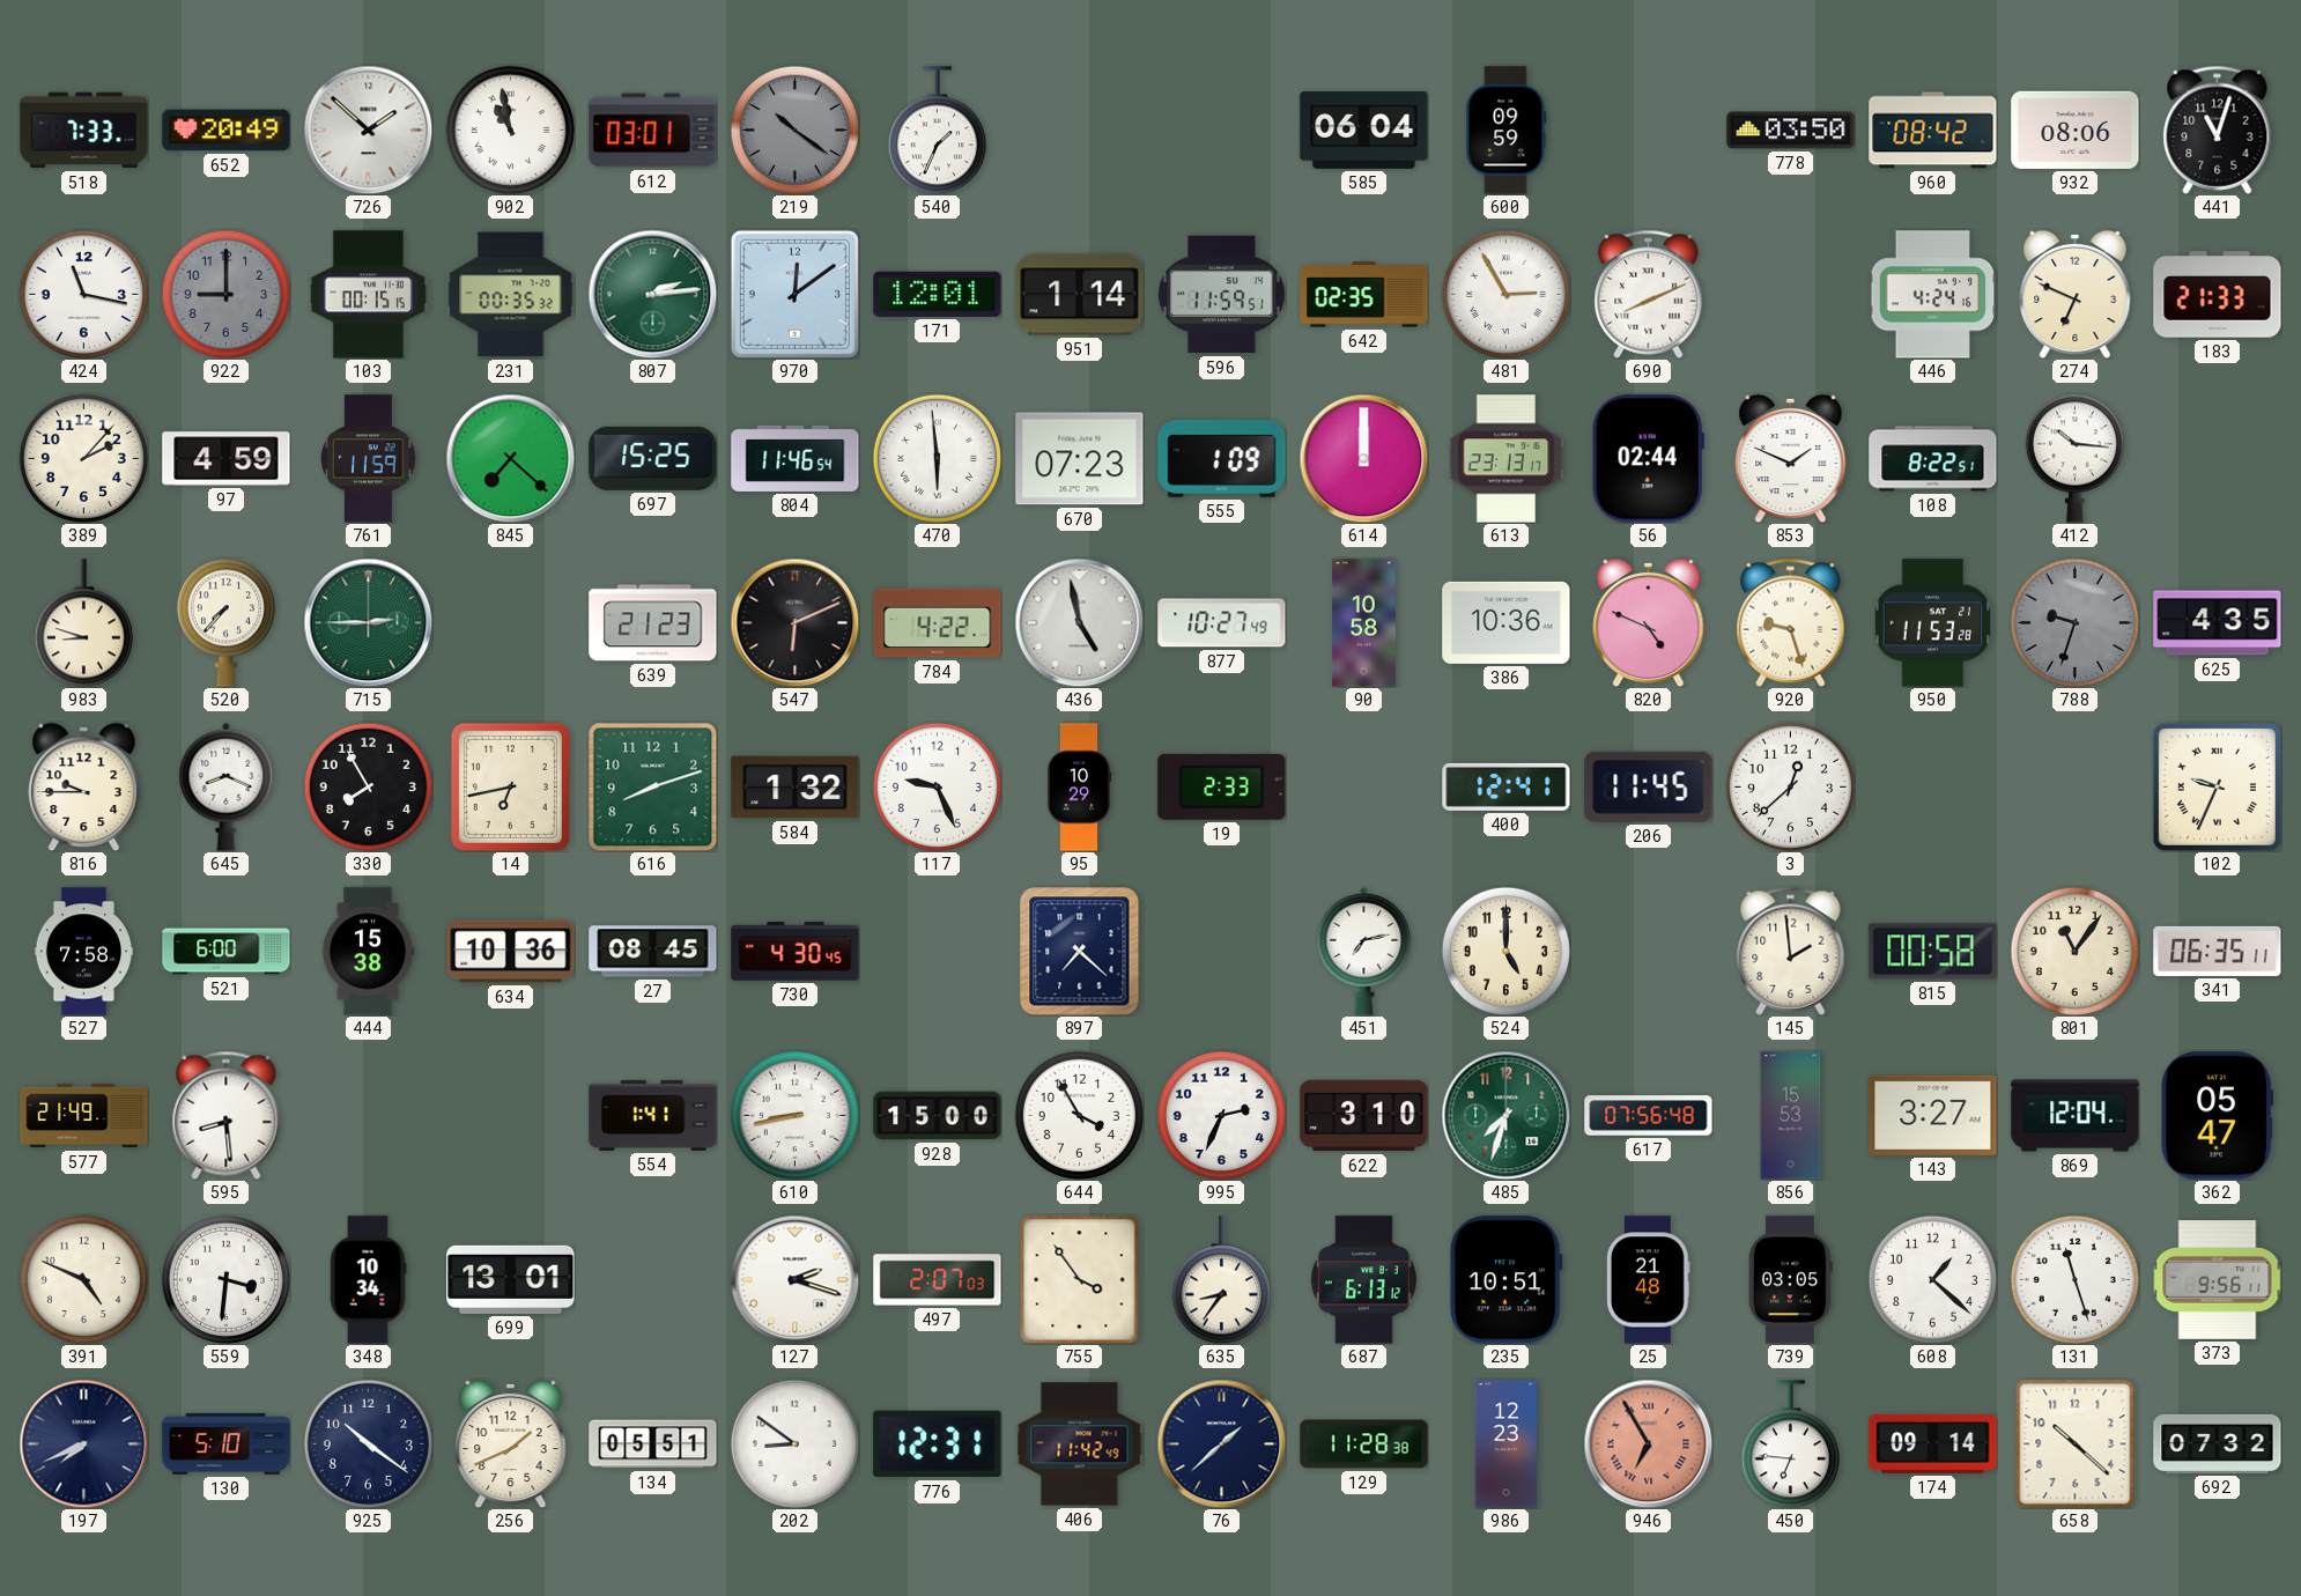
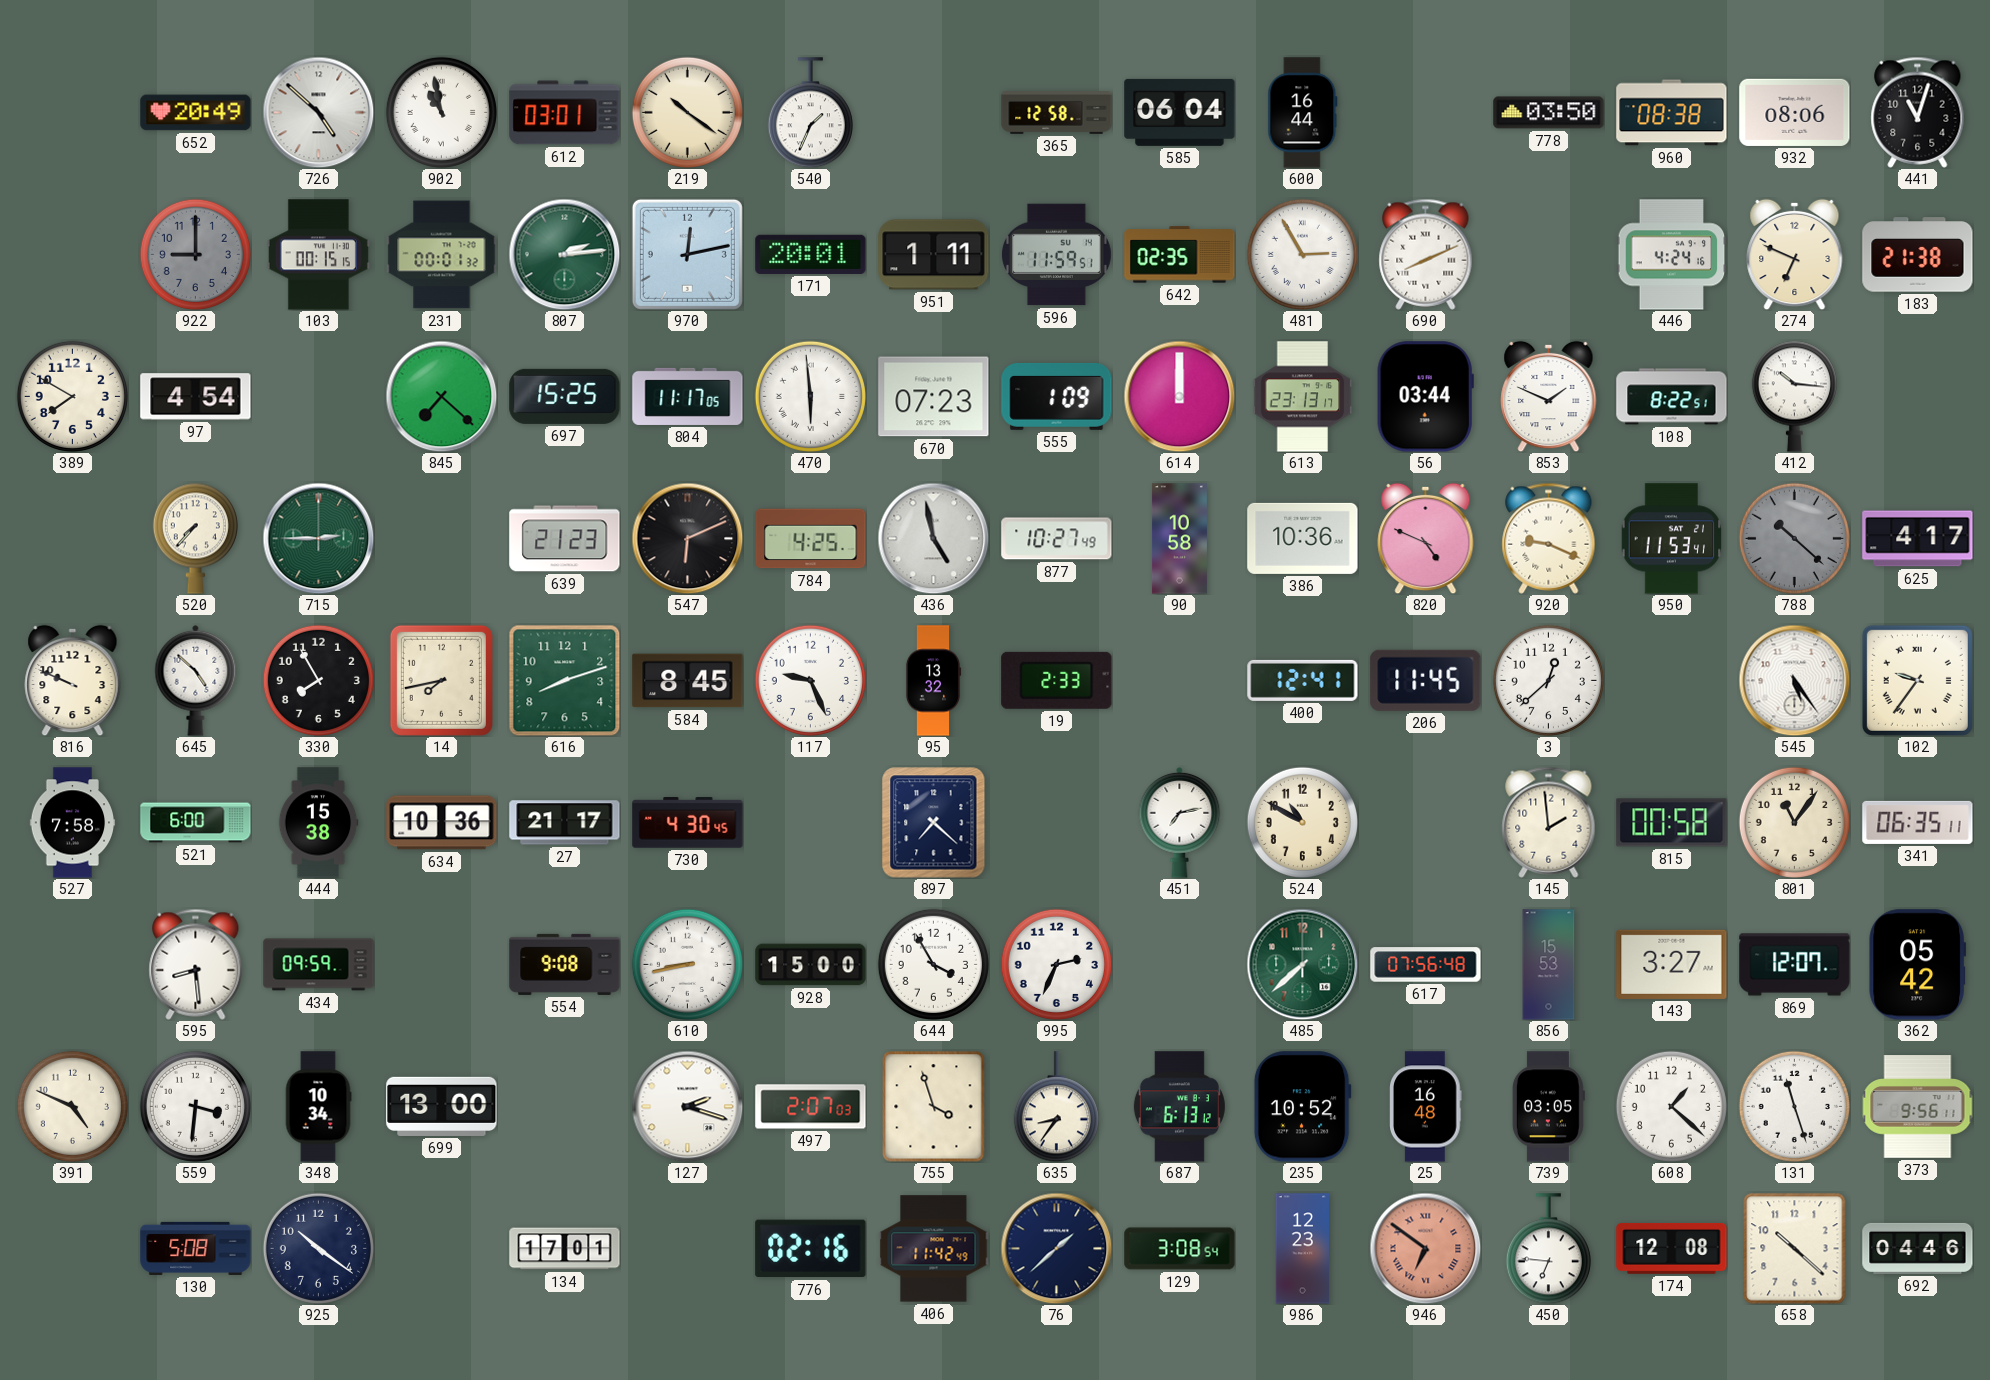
518: 7:33 -> none
726: 1:52 -> 4:52
219 dial: grey -> cream
365: none -> 12:58
600: 09:59 -> 16:44
960: 08:42 -> 08:38
424: 11:17 -> none
231: 00:35 -> 00:01
970: 12:09 -> 12:13
171: 12:01 -> 20:01
951: 1:14 -> 1:11
183: 21:33 -> 21:38
389: 2:07 -> 7:50
97: 4:59 -> 4:54
761: 11:59 -> none
804: 11:46 -> 11:17
56: 02:44 -> 03:44
983: 8:48 -> none
784: 4:22 -> 4:25
920: 9:27 -> 9:19
950: 11:53:28 -> 11:53:41
788: 9:33 -> 10:22
625: 4:35 -> 4:17
816: 9:45 -> 9:49
645: 8:19 -> 4:52
14: 6:43 -> 7:43
584: 1:32 -> 8:45
95: 10:29 -> 13:32
545: none -> 5:24
102: 9:34 -> 9:36
27: 08:45 -> 21:17
524: 5:00 -> 10:50
577: 21:49 -> none
434: none -> 09:59
554: 1:41 -> 9:08
622: 3:10 -> none
485: 7:33 -> 7:38
869: 12:04 -> 12:07
362: 05:47 -> 05:42
699: 13:01 -> 13:00
755: 3:54 -> 3:57
235: 10:51 -> 10:52
25: 21:48 -> 16:48
197: 7:41 -> none
130: 5:10 -> 5:08
256: 1:41 -> none
134: 05:51 -> 17:01
202: 8:51 -> none
776: 12:31 -> 02:16
129: 11:28 -> 3:08
946: 6:55 -> 6:51
174: 09:14 -> 12:08
692: 07:32 -> 04:46
